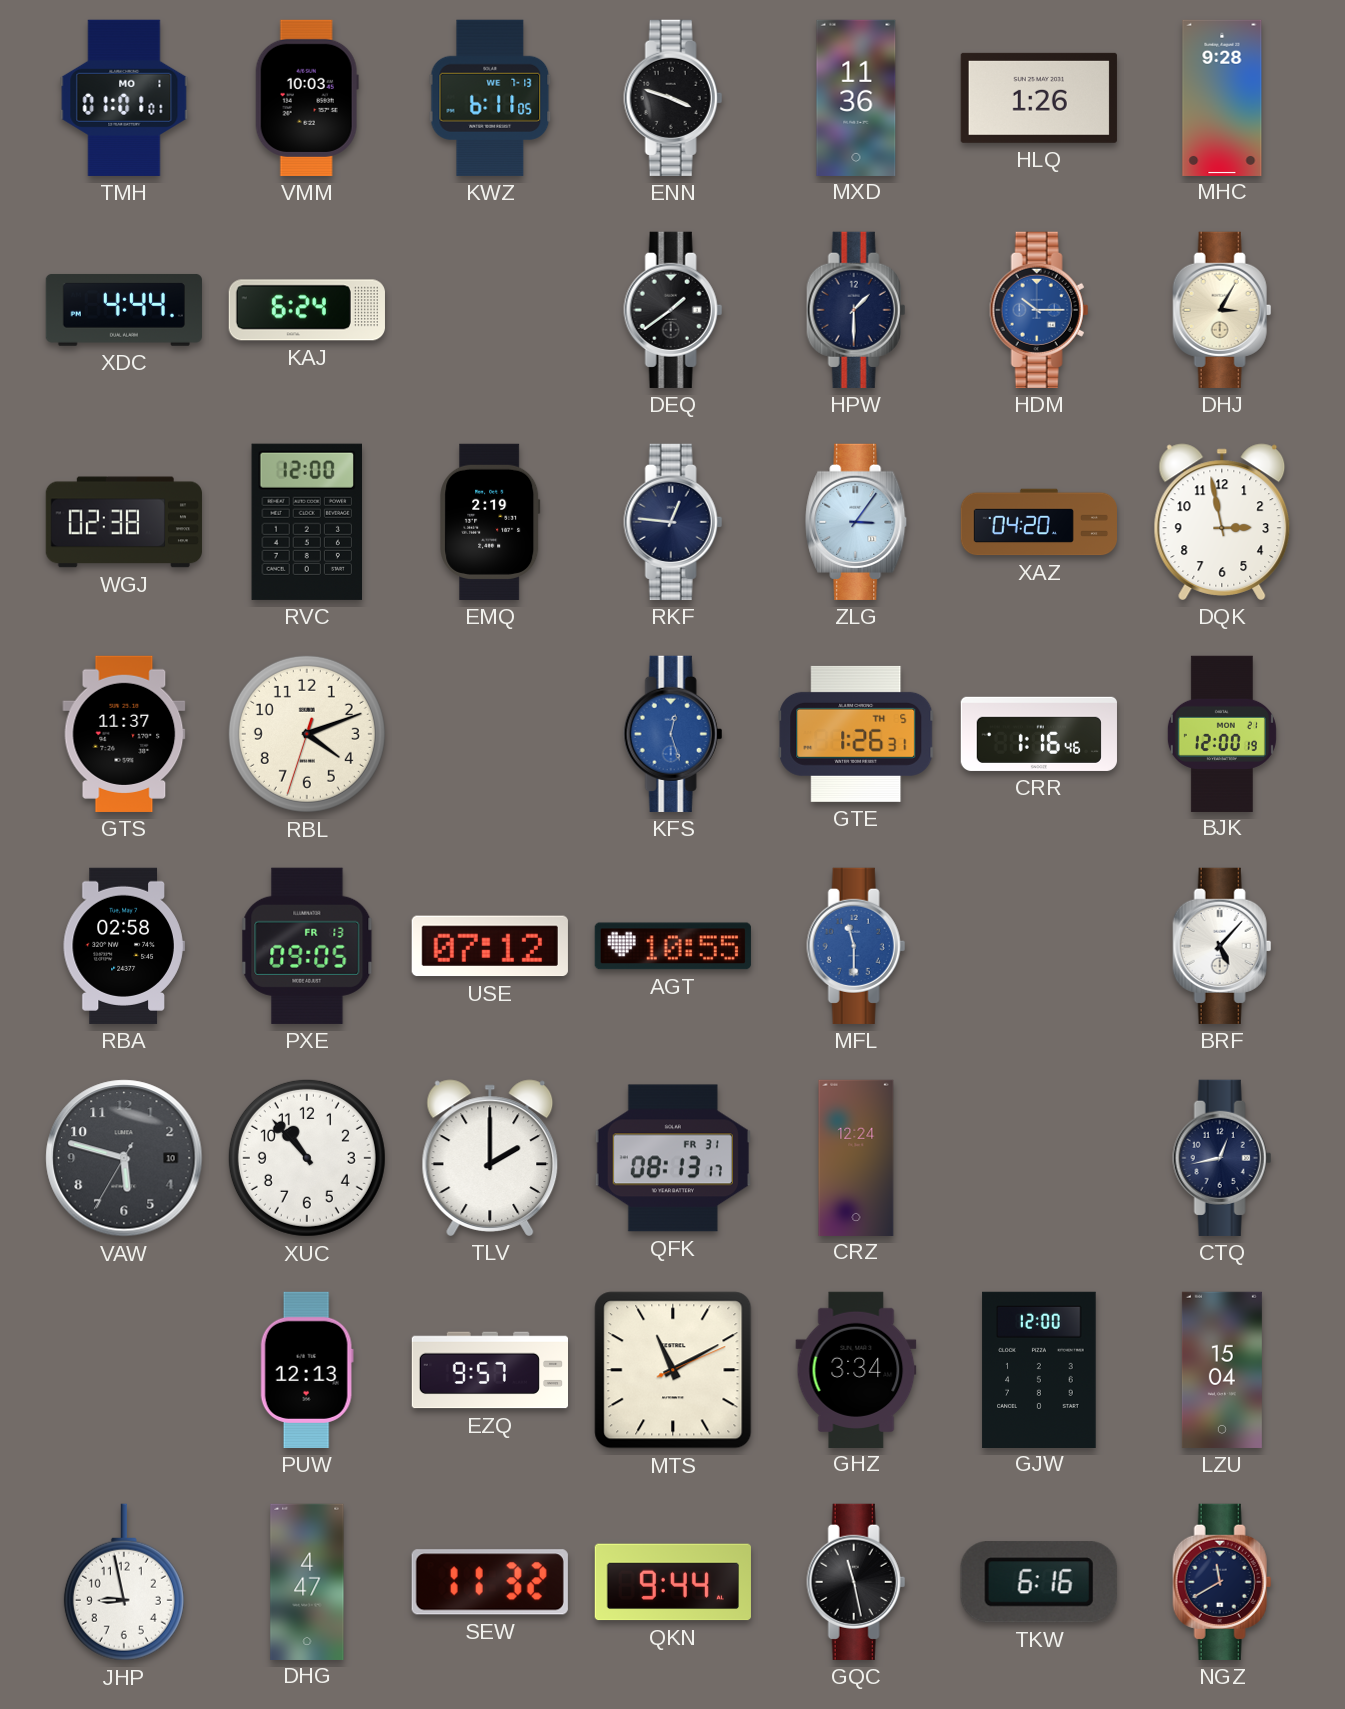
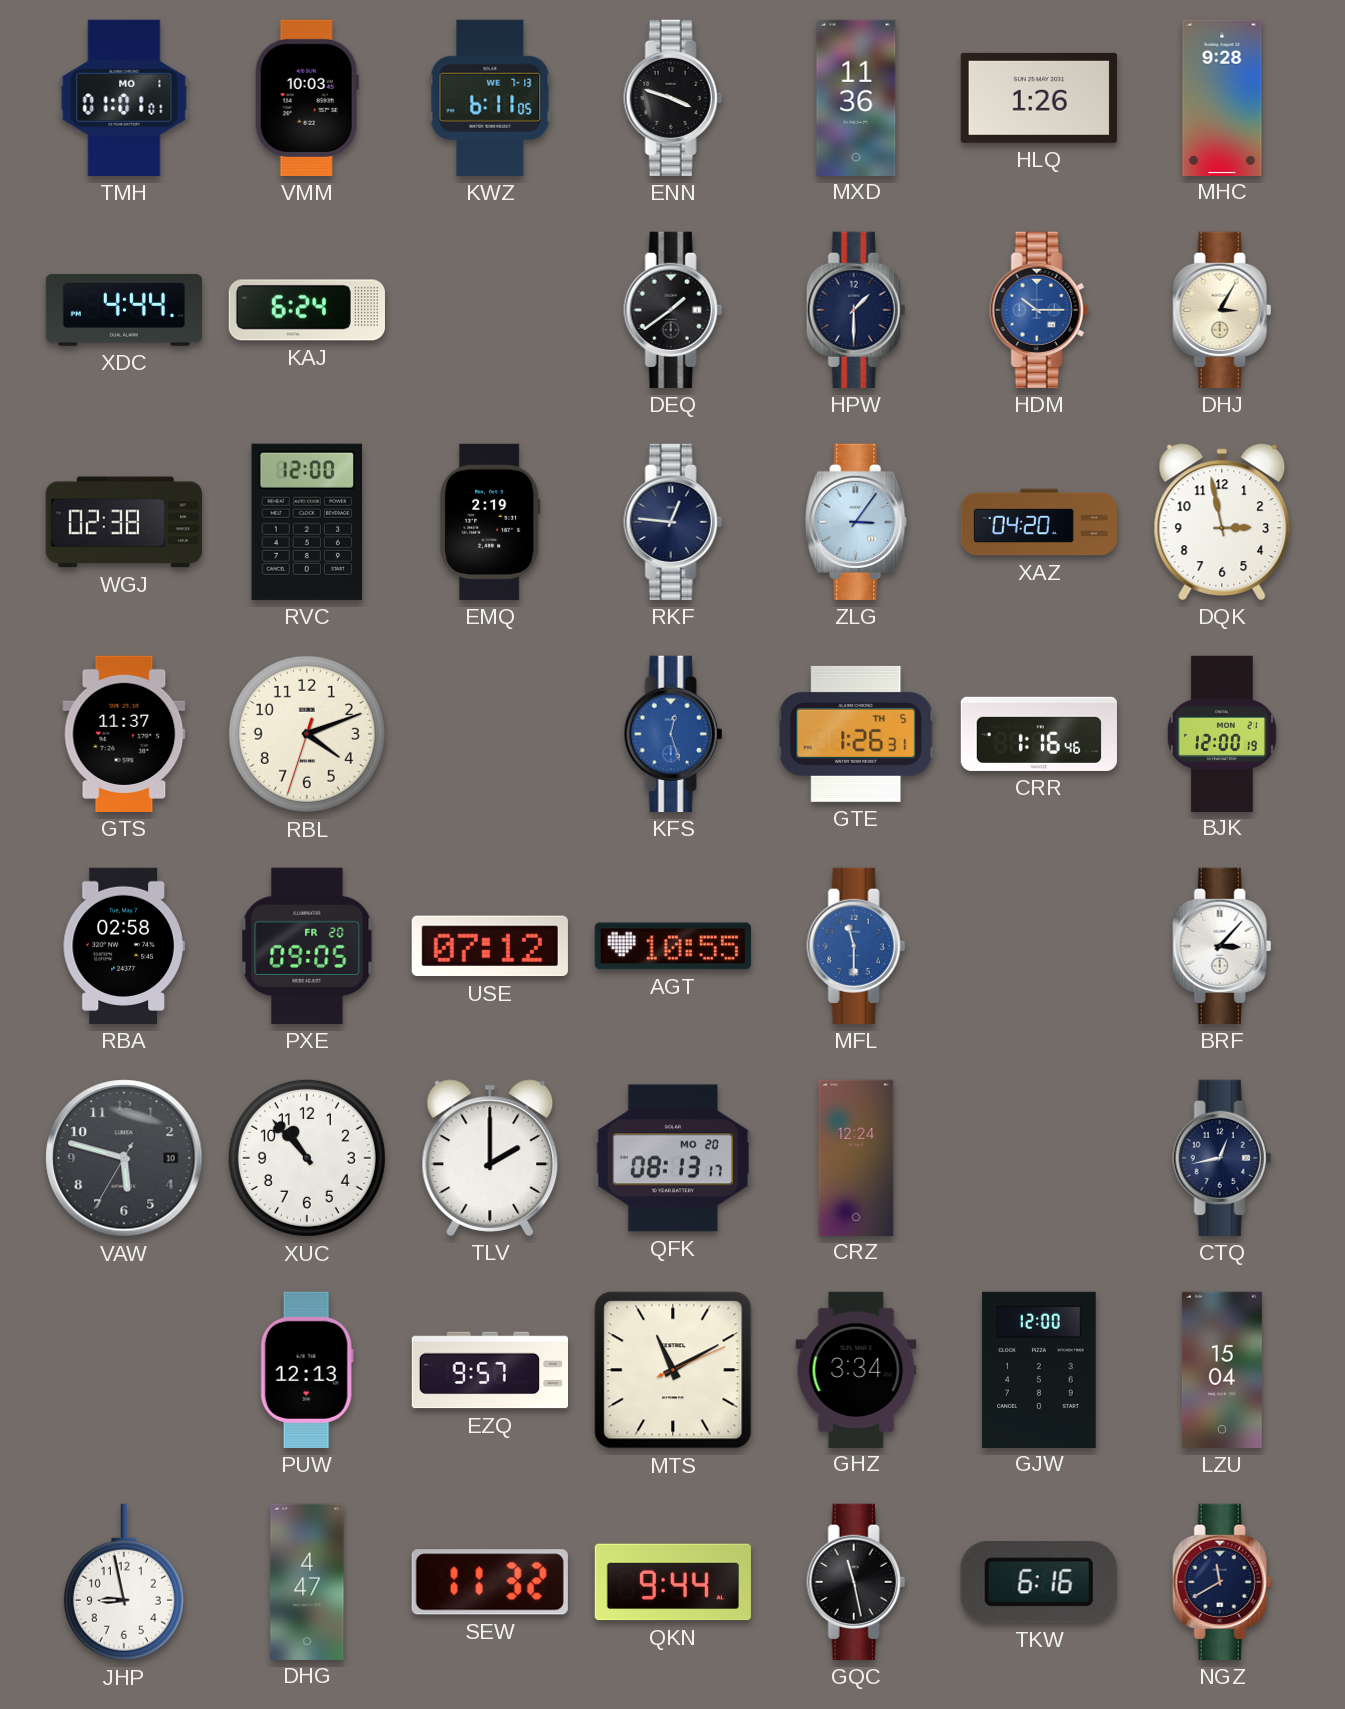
PXE date: FR 13 -> FR 20
BRF: 5:07 -> 3:07
QFK date: FR 31 -> MO 20
